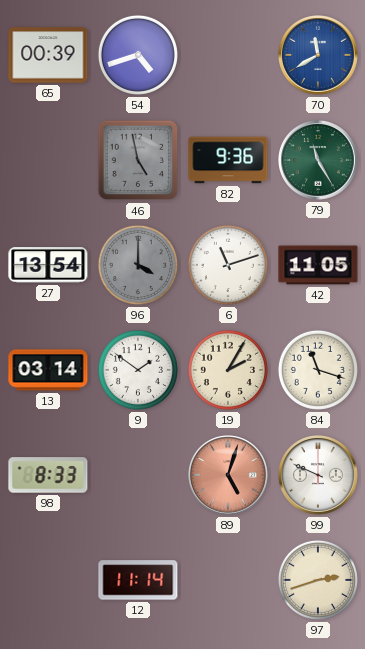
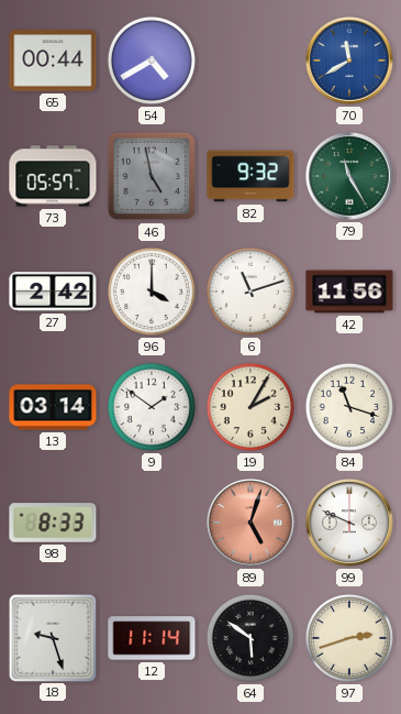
65: 00:39 -> 00:44
54: 4:42 -> 4:40
73: none -> 05:57
82: 9:36 -> 9:32
27: 13:54 -> 2:42
96 dial: grey -> white
42: 11:05 -> 11:56
18: none -> 9:27
64: none -> 5:51
